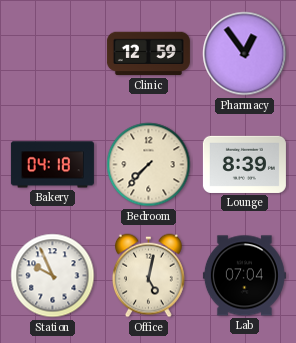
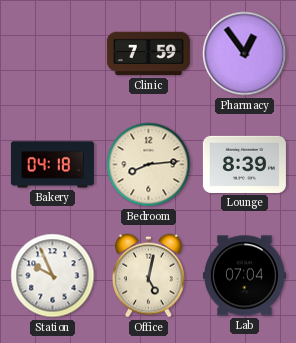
Clinic: 12:59 -> 7:59
Bedroom: 7:37 -> 8:14
